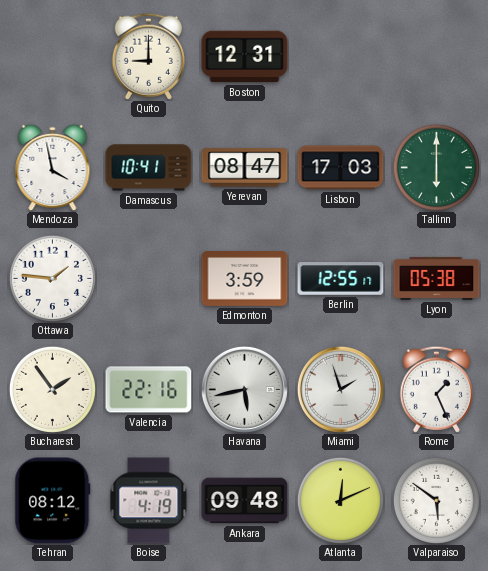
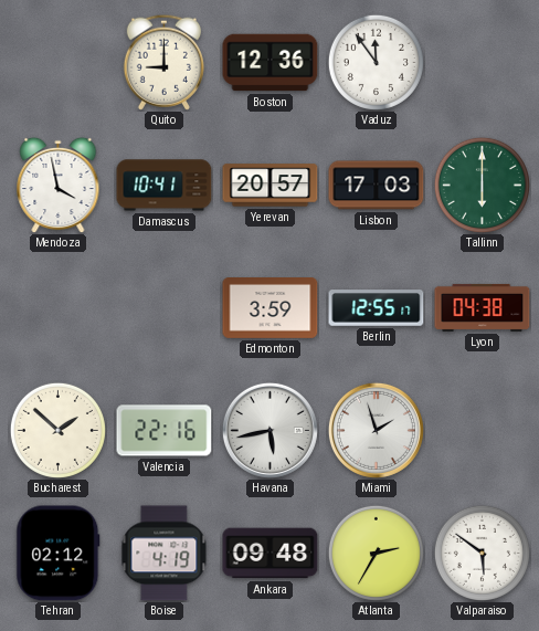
Boston: 12:31 -> 12:36
Vaduz: none -> 11:54
Yerevan: 08:47 -> 20:57
Ottawa: 1:46 -> none
Lyon: 05:38 -> 04:38
Bucharest: 1:54 -> 1:52
Rome: 1:26 -> none
Tehran: 08:12 -> 02:12
Atlanta: 12:11 -> 2:35
